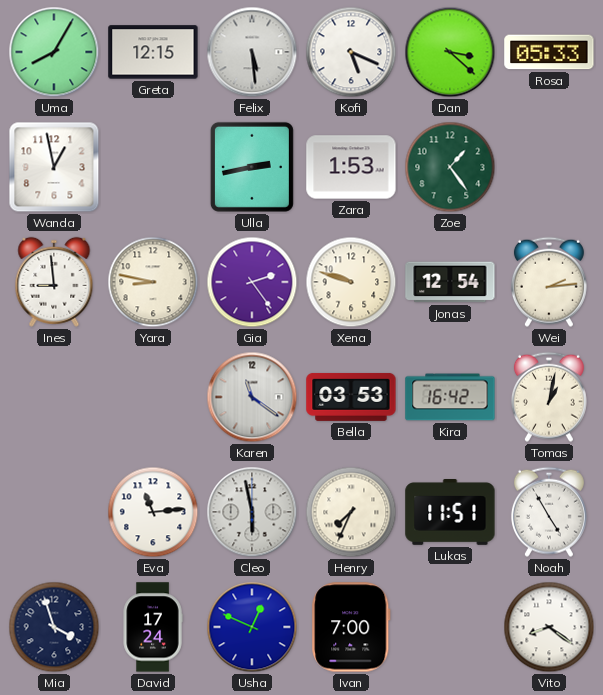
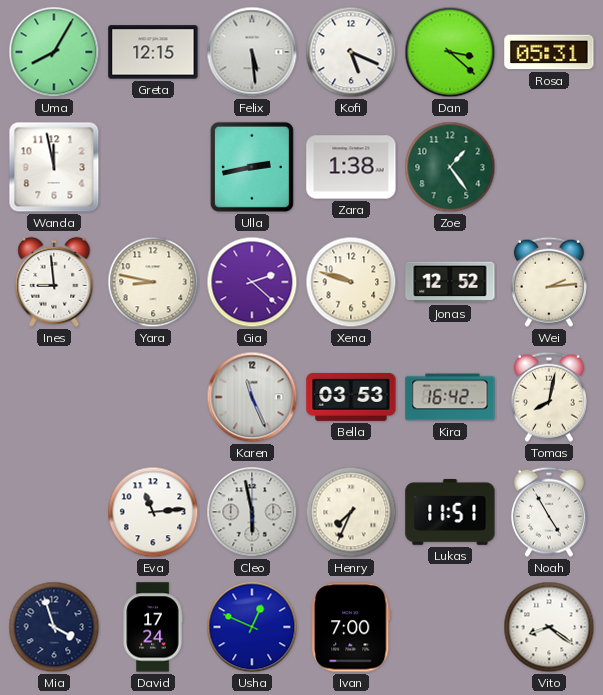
Rosa: 05:33 -> 05:31
Wanda: 12:58 -> 11:58
Zara: 1:53 -> 1:38
Gia: 2:24 -> 2:22
Jonas: 12:54 -> 12:52
Karen: 11:21 -> 11:26
Tomas: 1:02 -> 8:02
